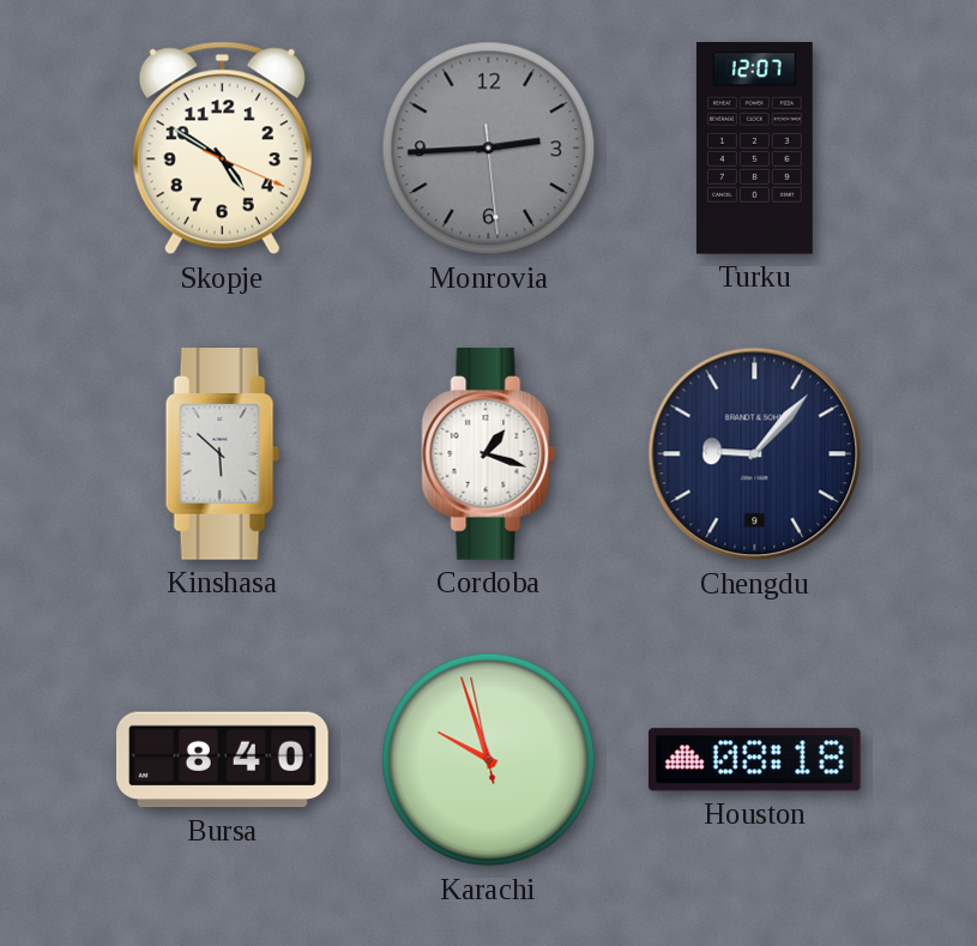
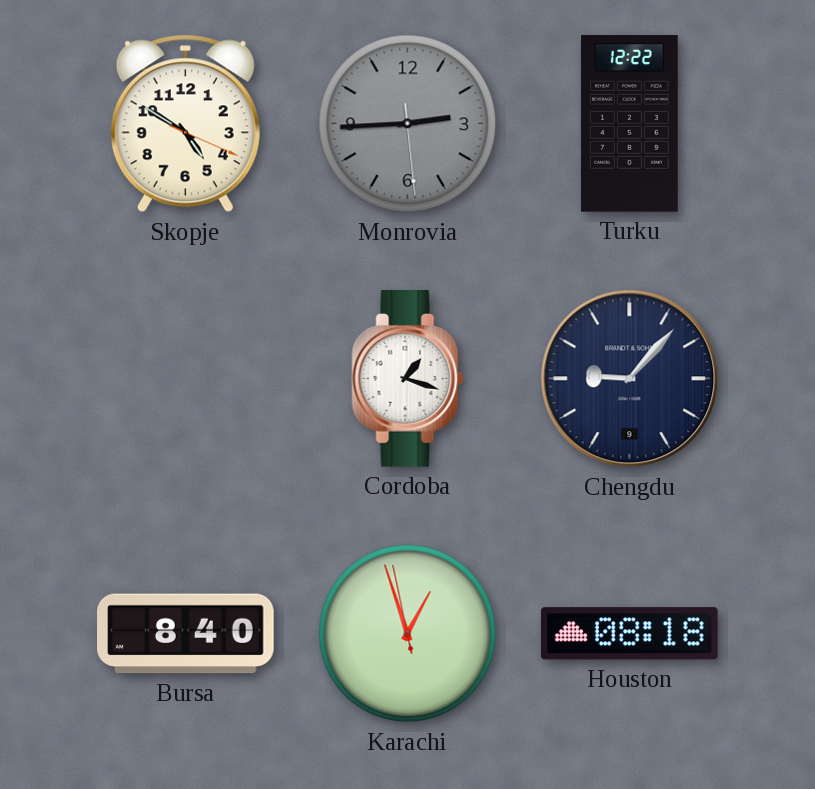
Turku: 12:07 -> 12:22
Kinshasa: 5:52 -> none
Karachi: 9:56 -> 12:56
